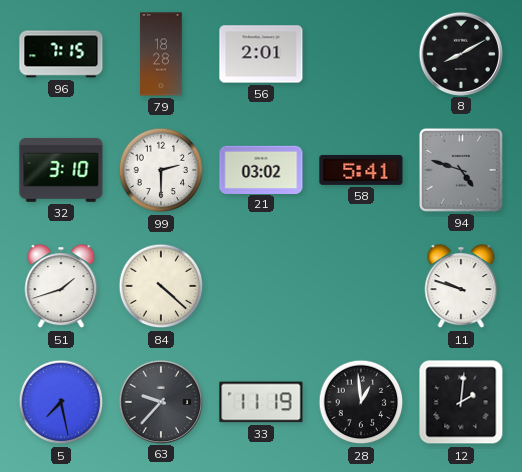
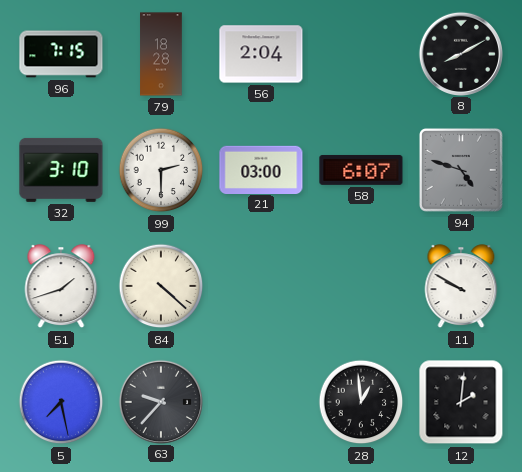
56: 2:01 -> 2:04
21: 03:02 -> 03:00
58: 5:41 -> 6:07
11: 9:48 -> 9:50
33: 11:19 -> none
